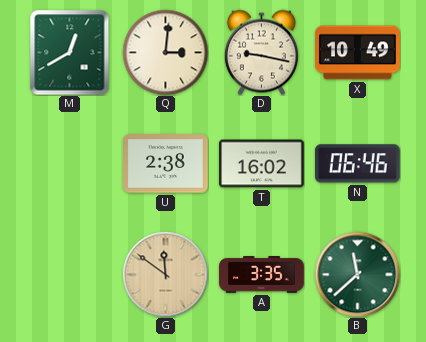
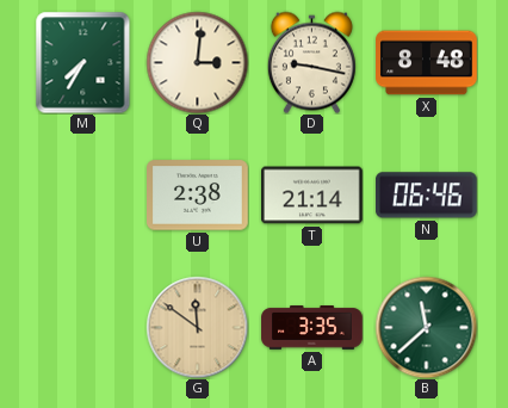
M: 12:40 -> 7:35
X: 10:49 -> 8:48
T: 16:02 -> 21:14
